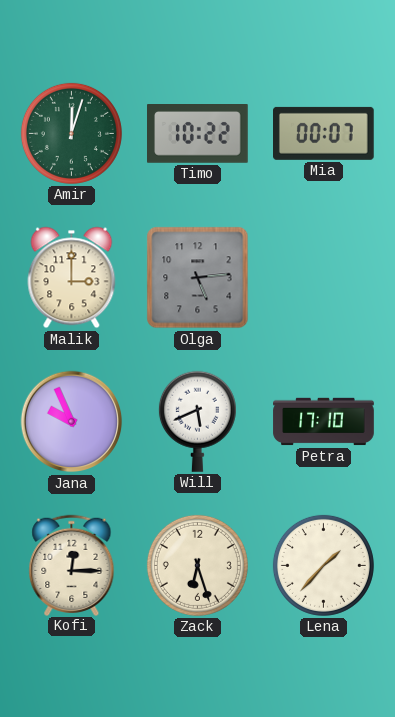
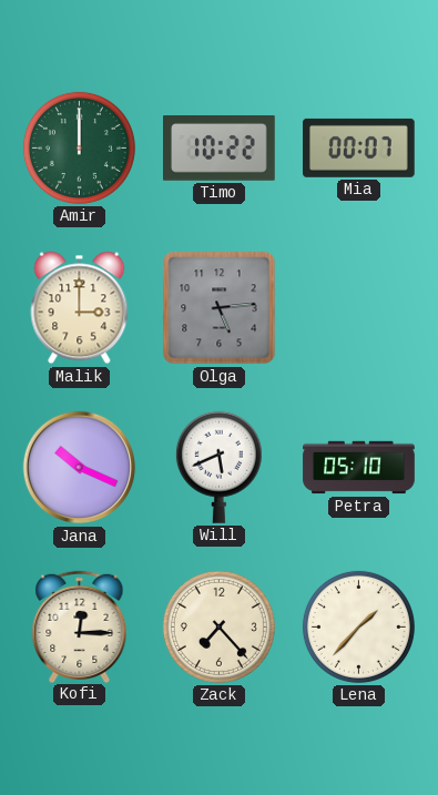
Amir: 12:03 -> 12:00
Jana: 9:56 -> 10:19
Petra: 17:10 -> 05:10
Zack: 6:27 -> 7:23
